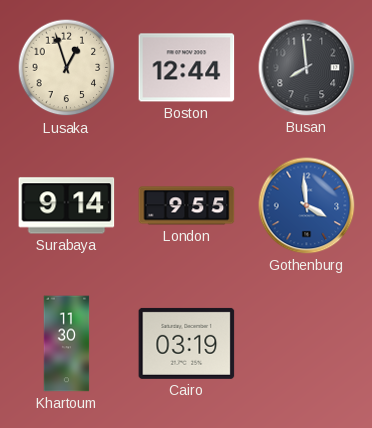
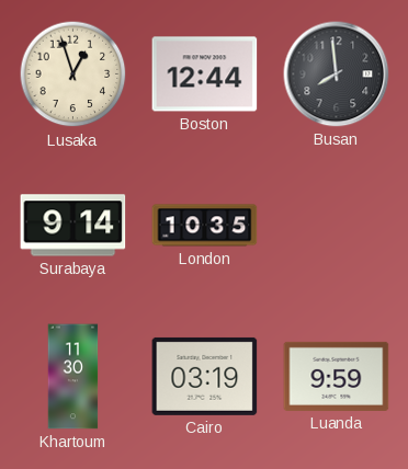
London: 9:55 -> 10:35
Gothenburg: 3:59 -> none
Luanda: none -> 9:59
